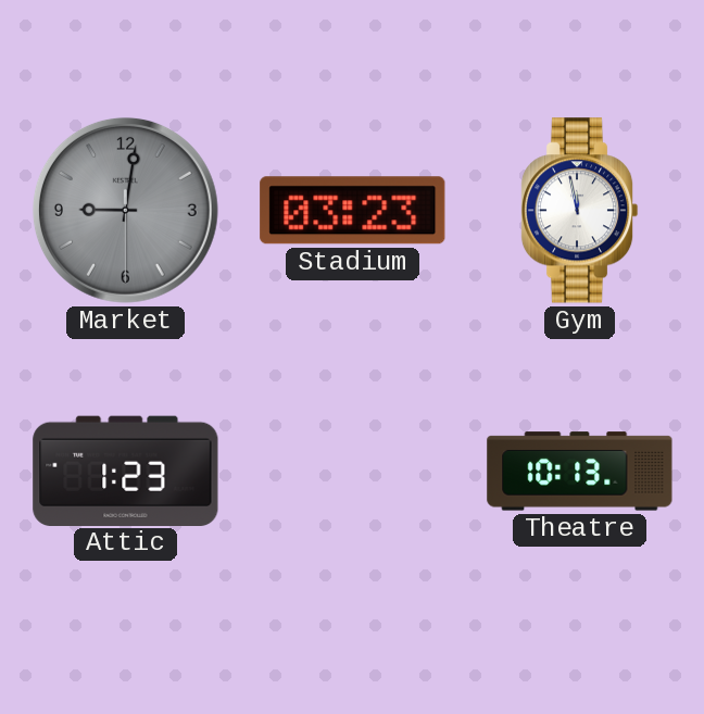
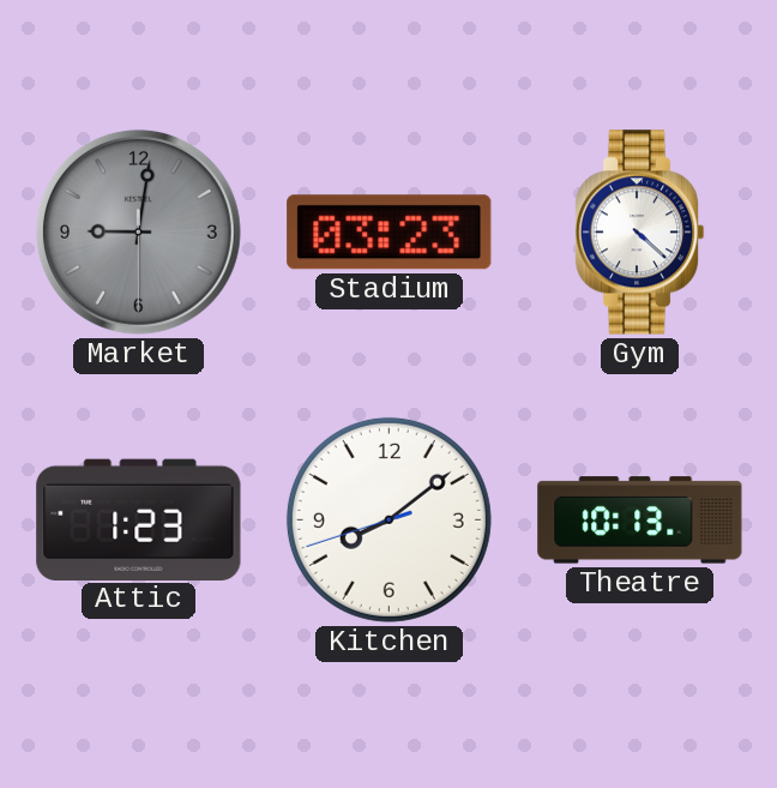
Gym: 11:58 -> 4:22
Kitchen: none -> 8:08
